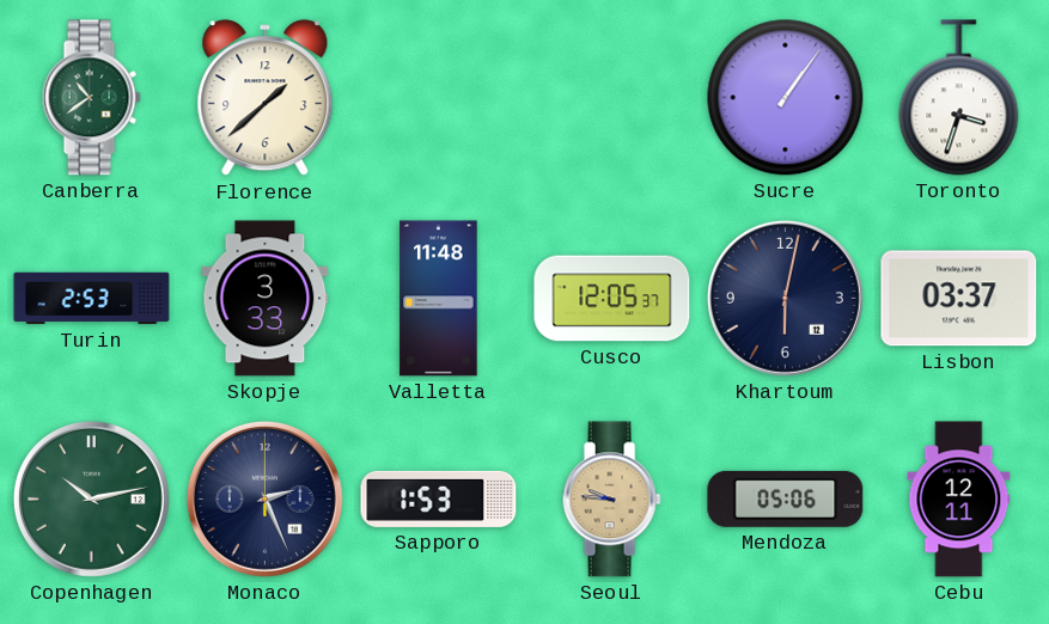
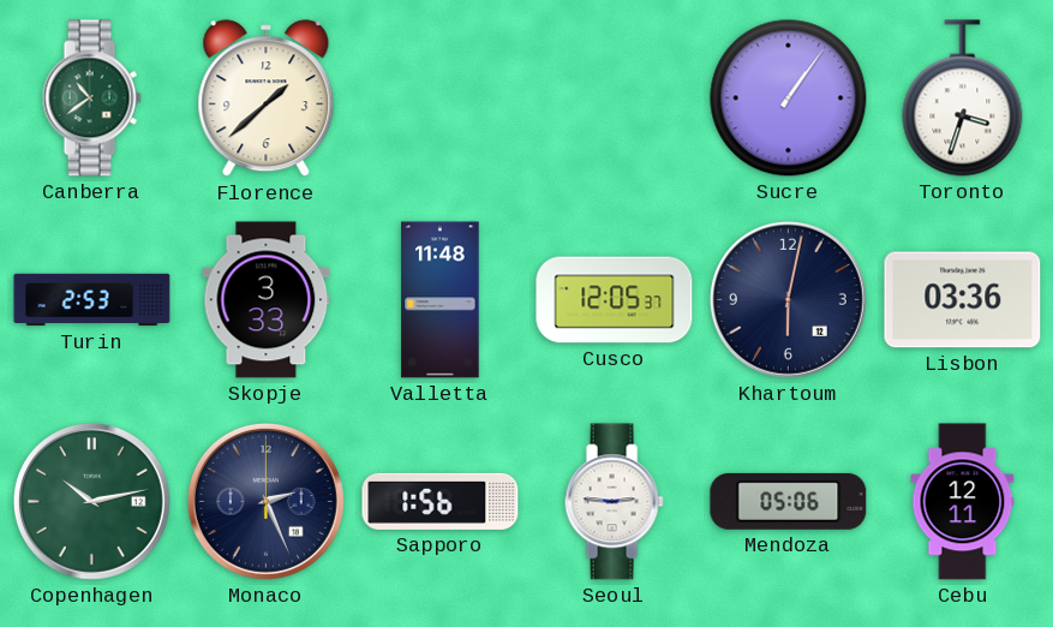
Lisbon: 03:37 -> 03:36
Sapporo: 1:53 -> 1:56
Seoul: 9:46 -> 2:46
Seoul dial: champagne -> white
